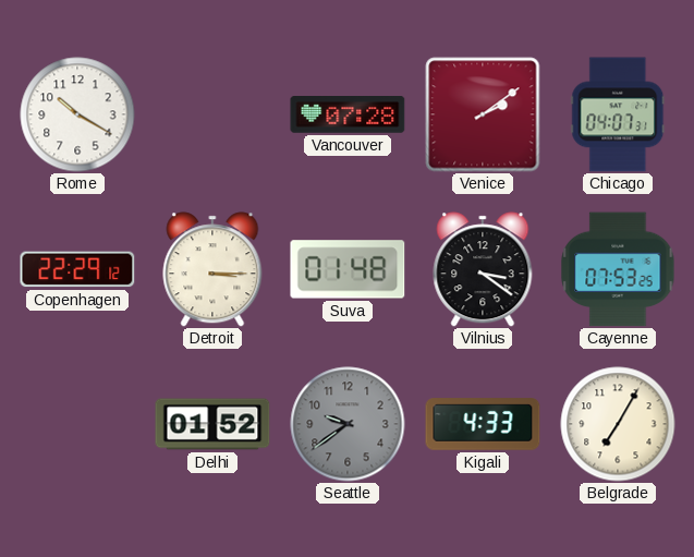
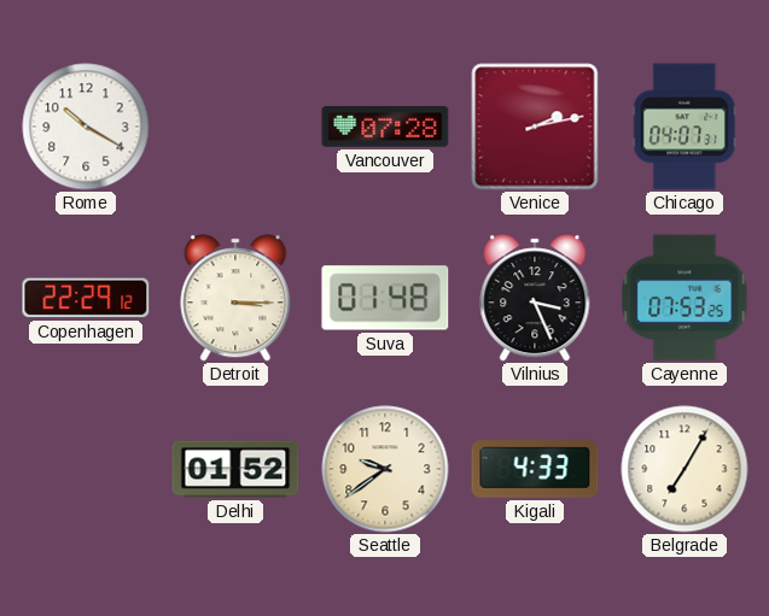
Venice: 2:09 -> 2:13
Vilnius: 3:21 -> 3:26
Seattle dial: grey -> cream
